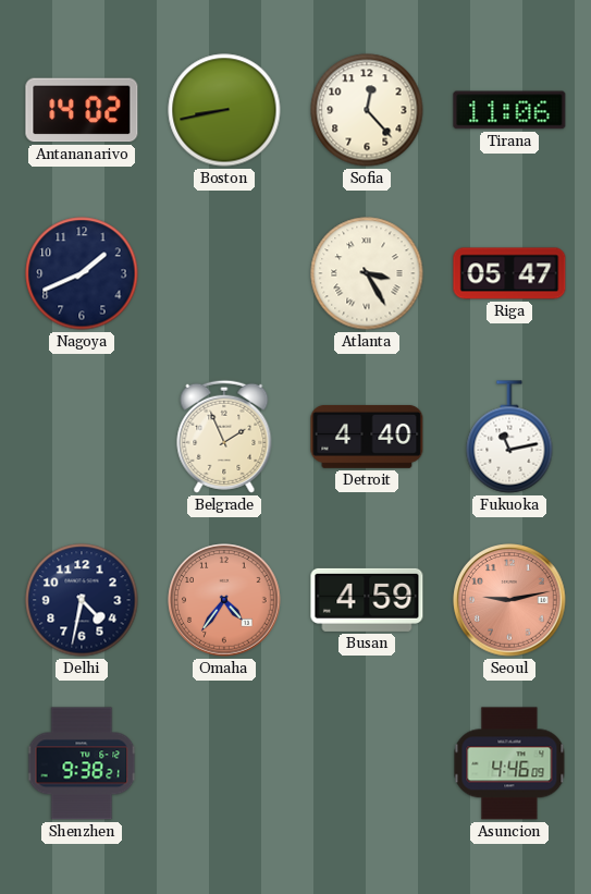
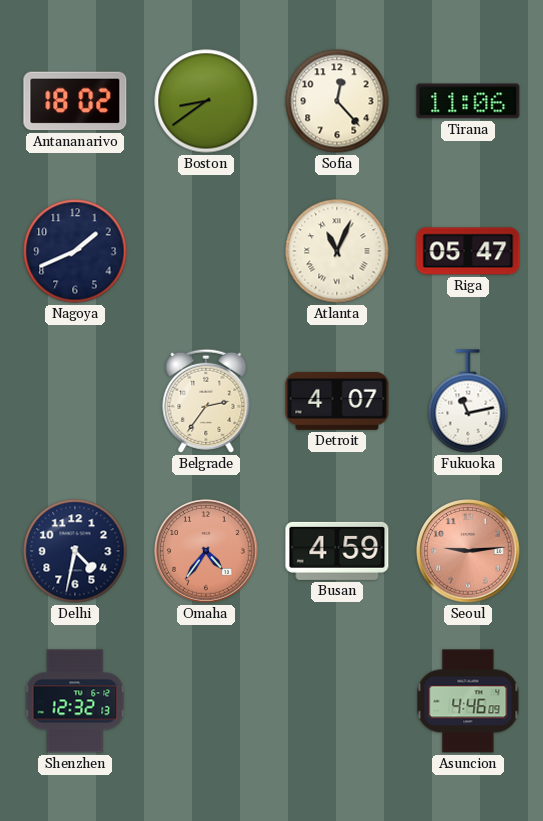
Antananarivo: 14:02 -> 18:02
Boston: 8:43 -> 8:39
Atlanta: 3:25 -> 11:04
Belgrade: 1:56 -> 2:36
Detroit: 4:40 -> 4:07
Seoul: 9:13 -> 9:14
Shenzhen: 9:38 -> 12:32
